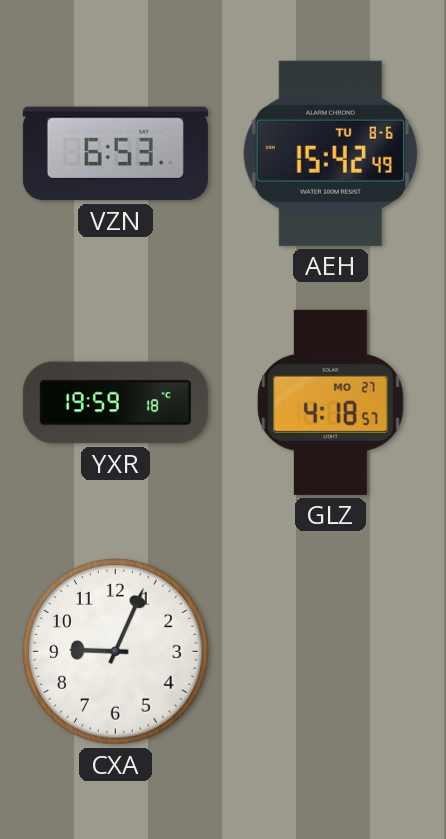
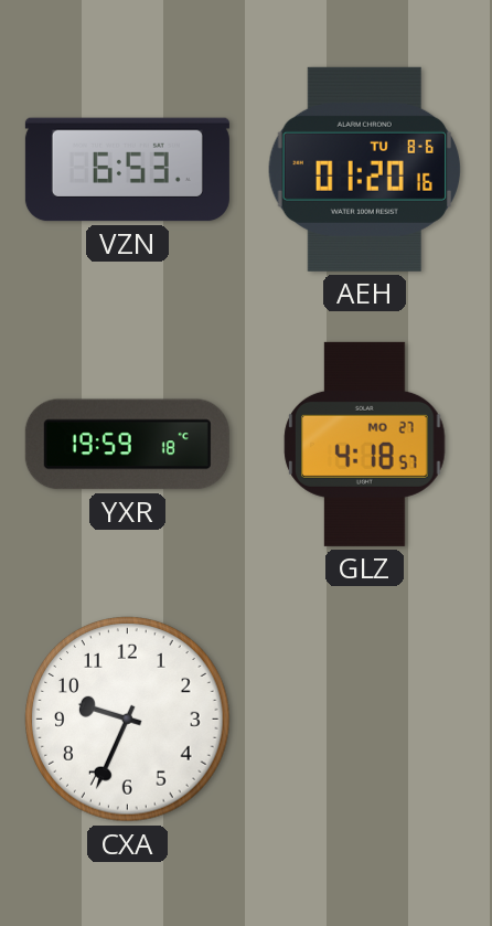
AEH: 15:42 -> 01:20
CXA: 9:04 -> 9:34
